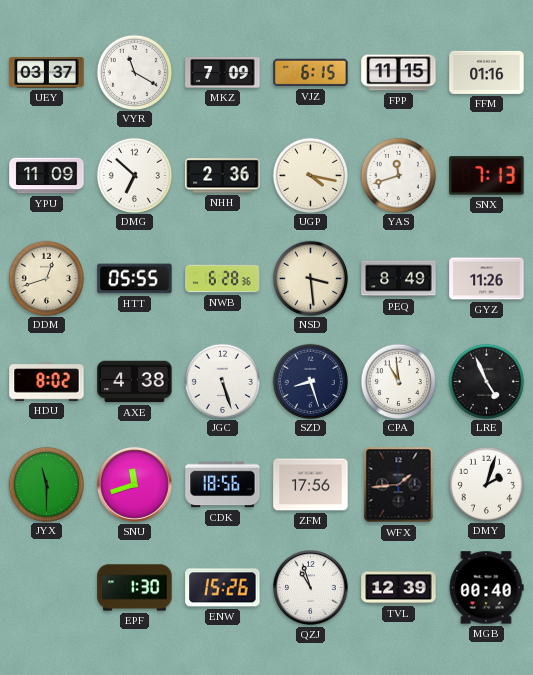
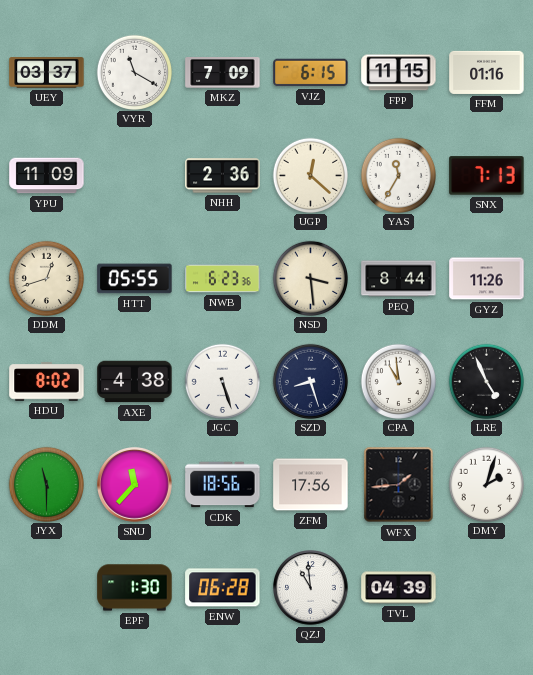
DMG: 6:52 -> none
UGP: 4:17 -> 12:22
YAS: 11:42 -> 11:35
NWB: 6:28 -> 6:23
PEQ: 8:49 -> 8:44
SNU: 11:42 -> 11:37
ENW: 15:26 -> 06:28
QZJ: 10:57 -> 10:59
TVL: 12:39 -> 04:39
MGB: 00:40 -> none
